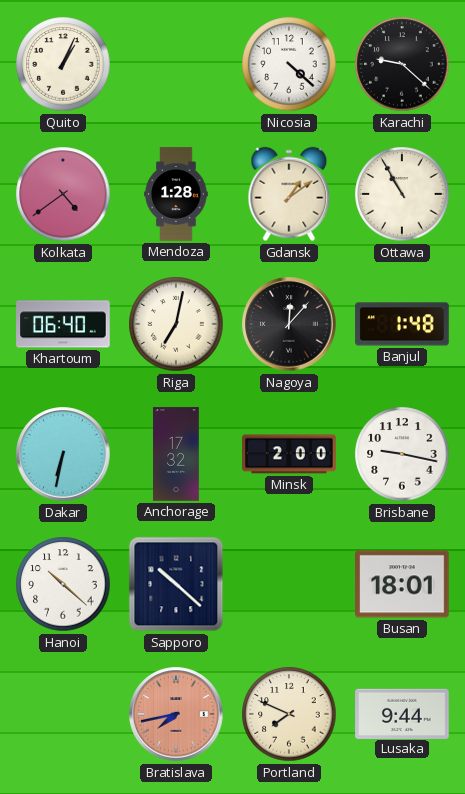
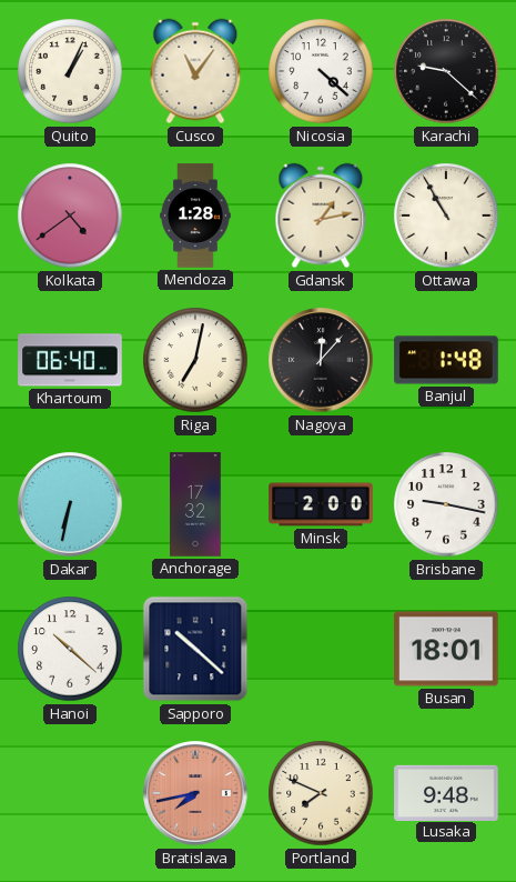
Cusco: none -> 11:06
Gdansk: 1:09 -> 1:13
Lusaka: 9:44 -> 9:48
